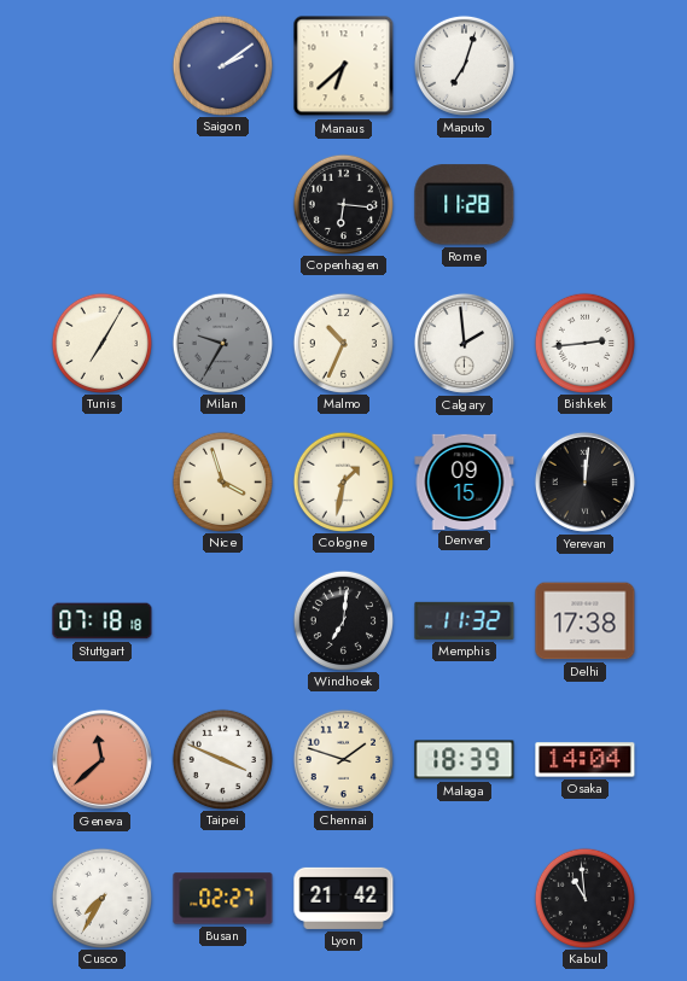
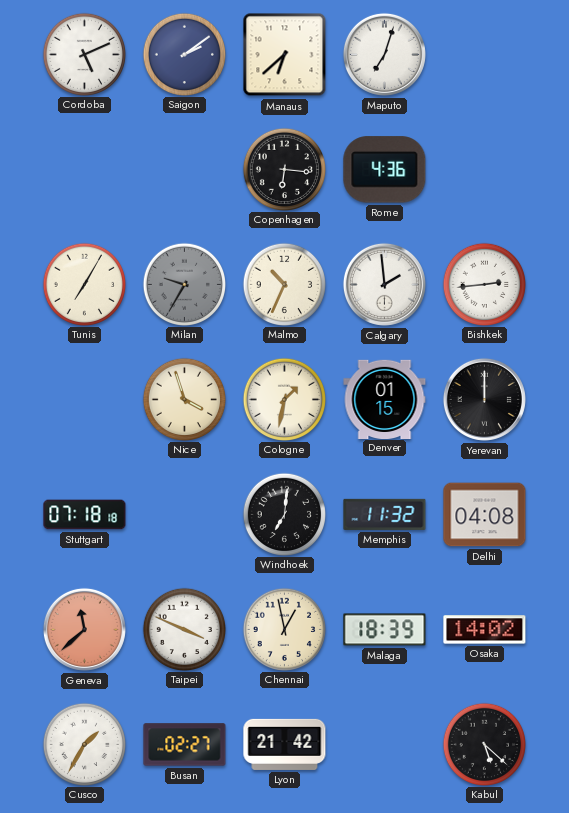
Cordoba: none -> 5:11
Rome: 11:28 -> 4:36
Denver: 09:15 -> 01:15
Yerevan: 12:01 -> 12:00
Delhi: 17:38 -> 04:08
Chennai: 1:48 -> 12:58
Osaka: 14:04 -> 14:02
Cusco: 7:35 -> 1:35
Kabul: 10:59 -> 5:22
